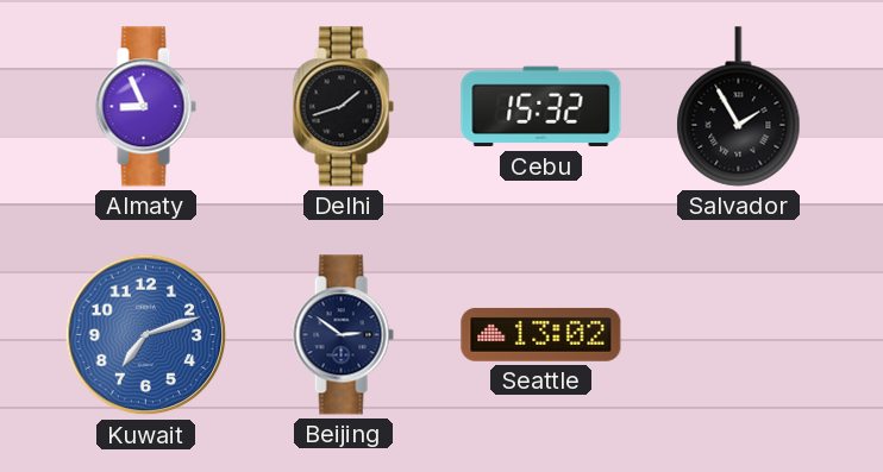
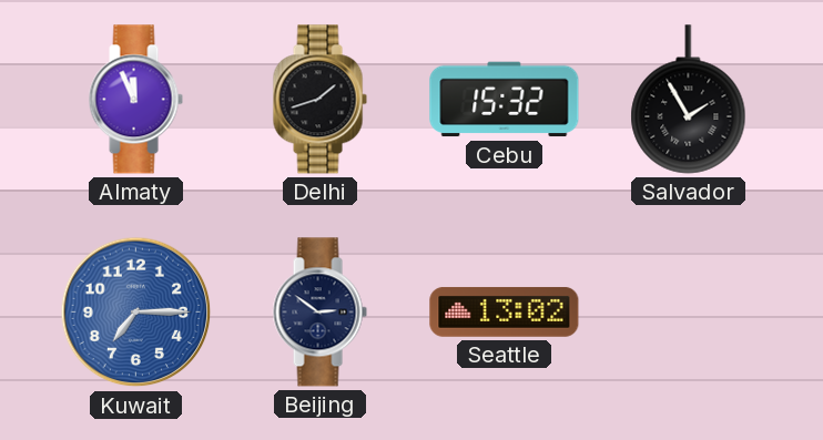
Almaty: 8:56 -> 11:56
Kuwait: 7:12 -> 7:15
